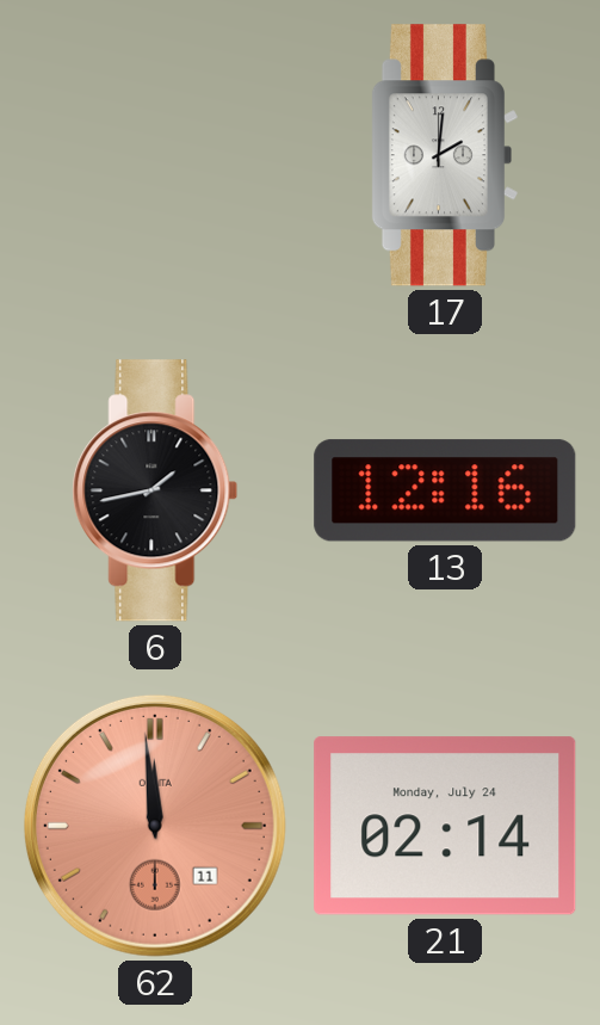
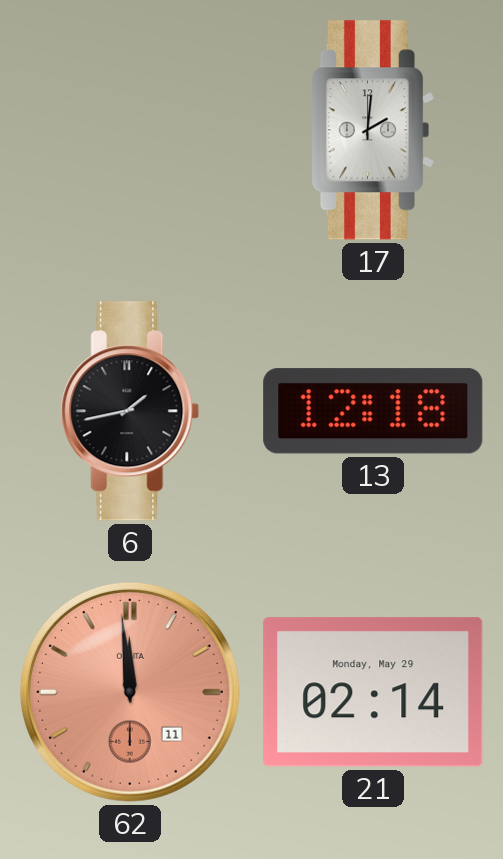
13: 12:16 -> 12:18
21 date: Monday, July 24 -> Monday, May 29
